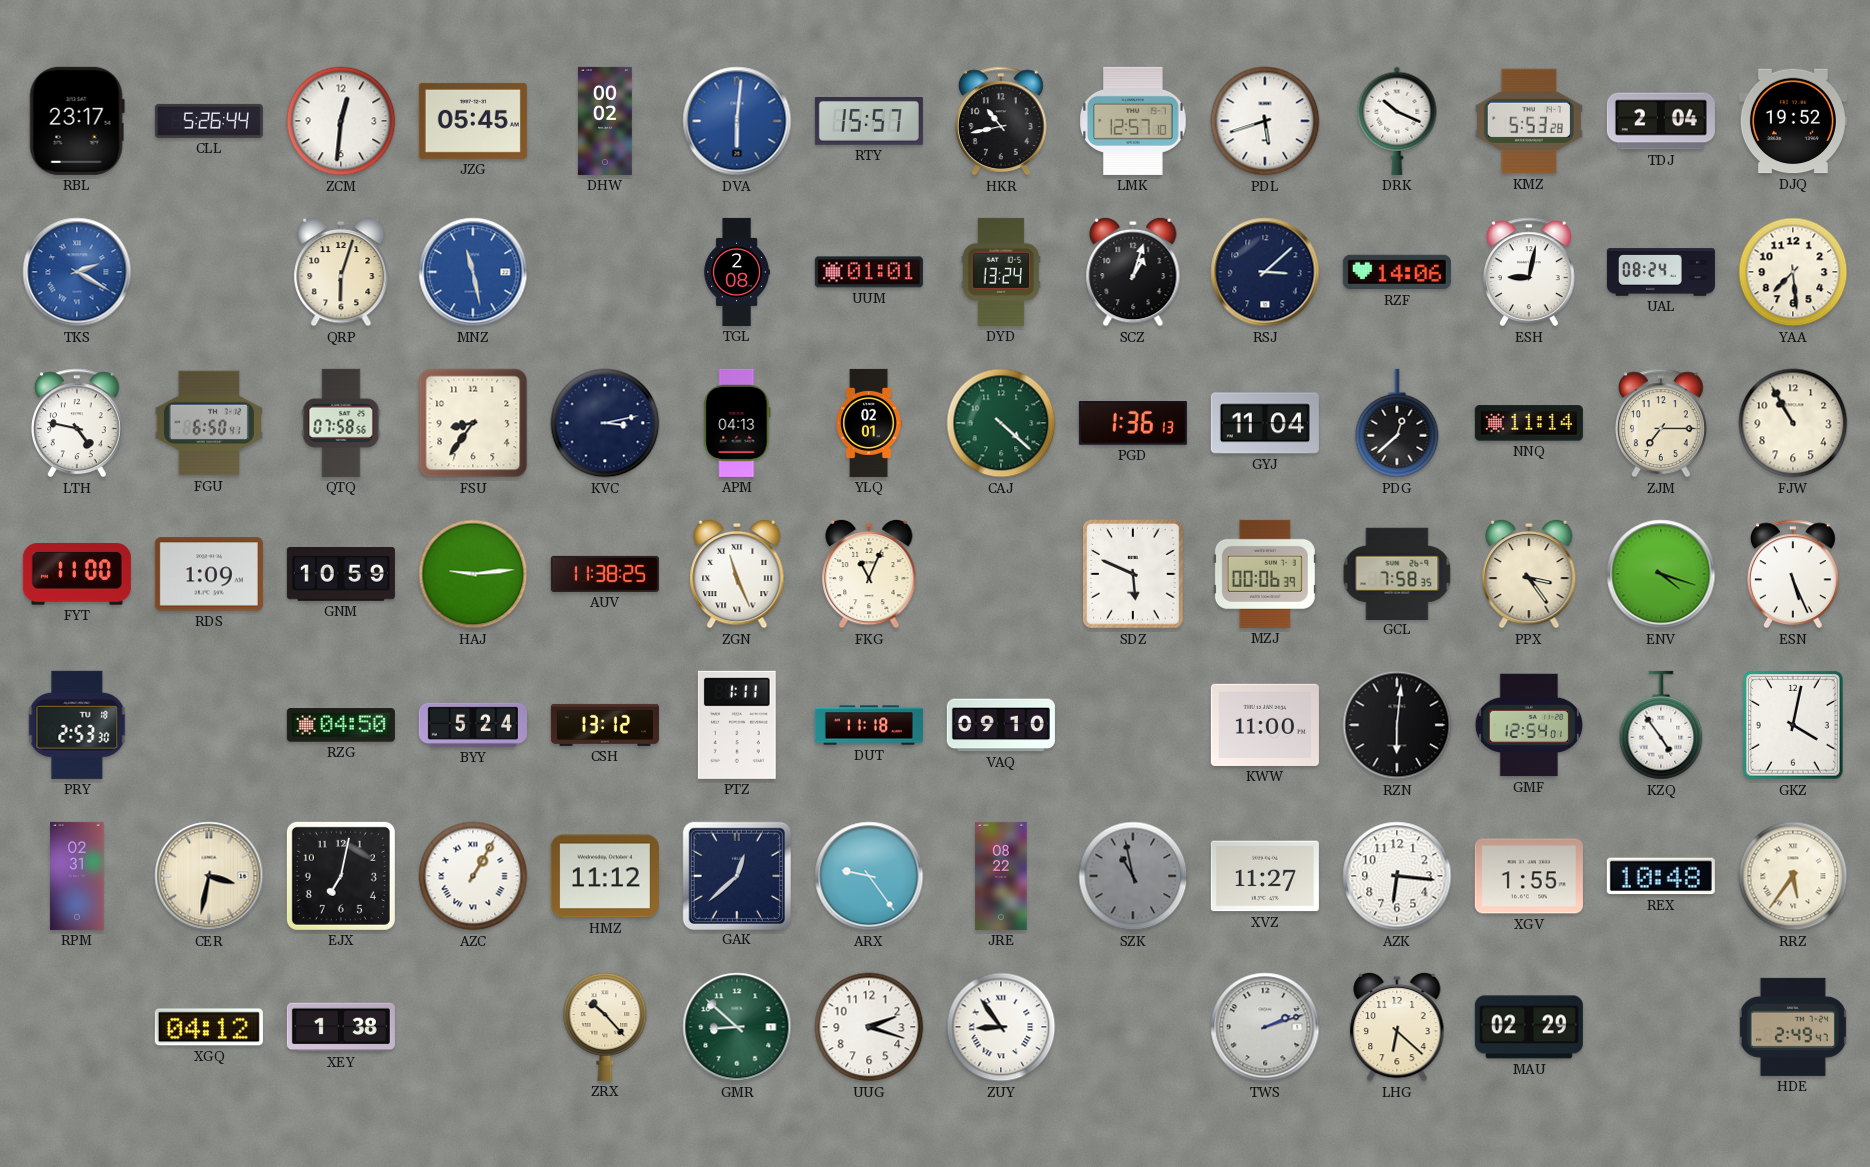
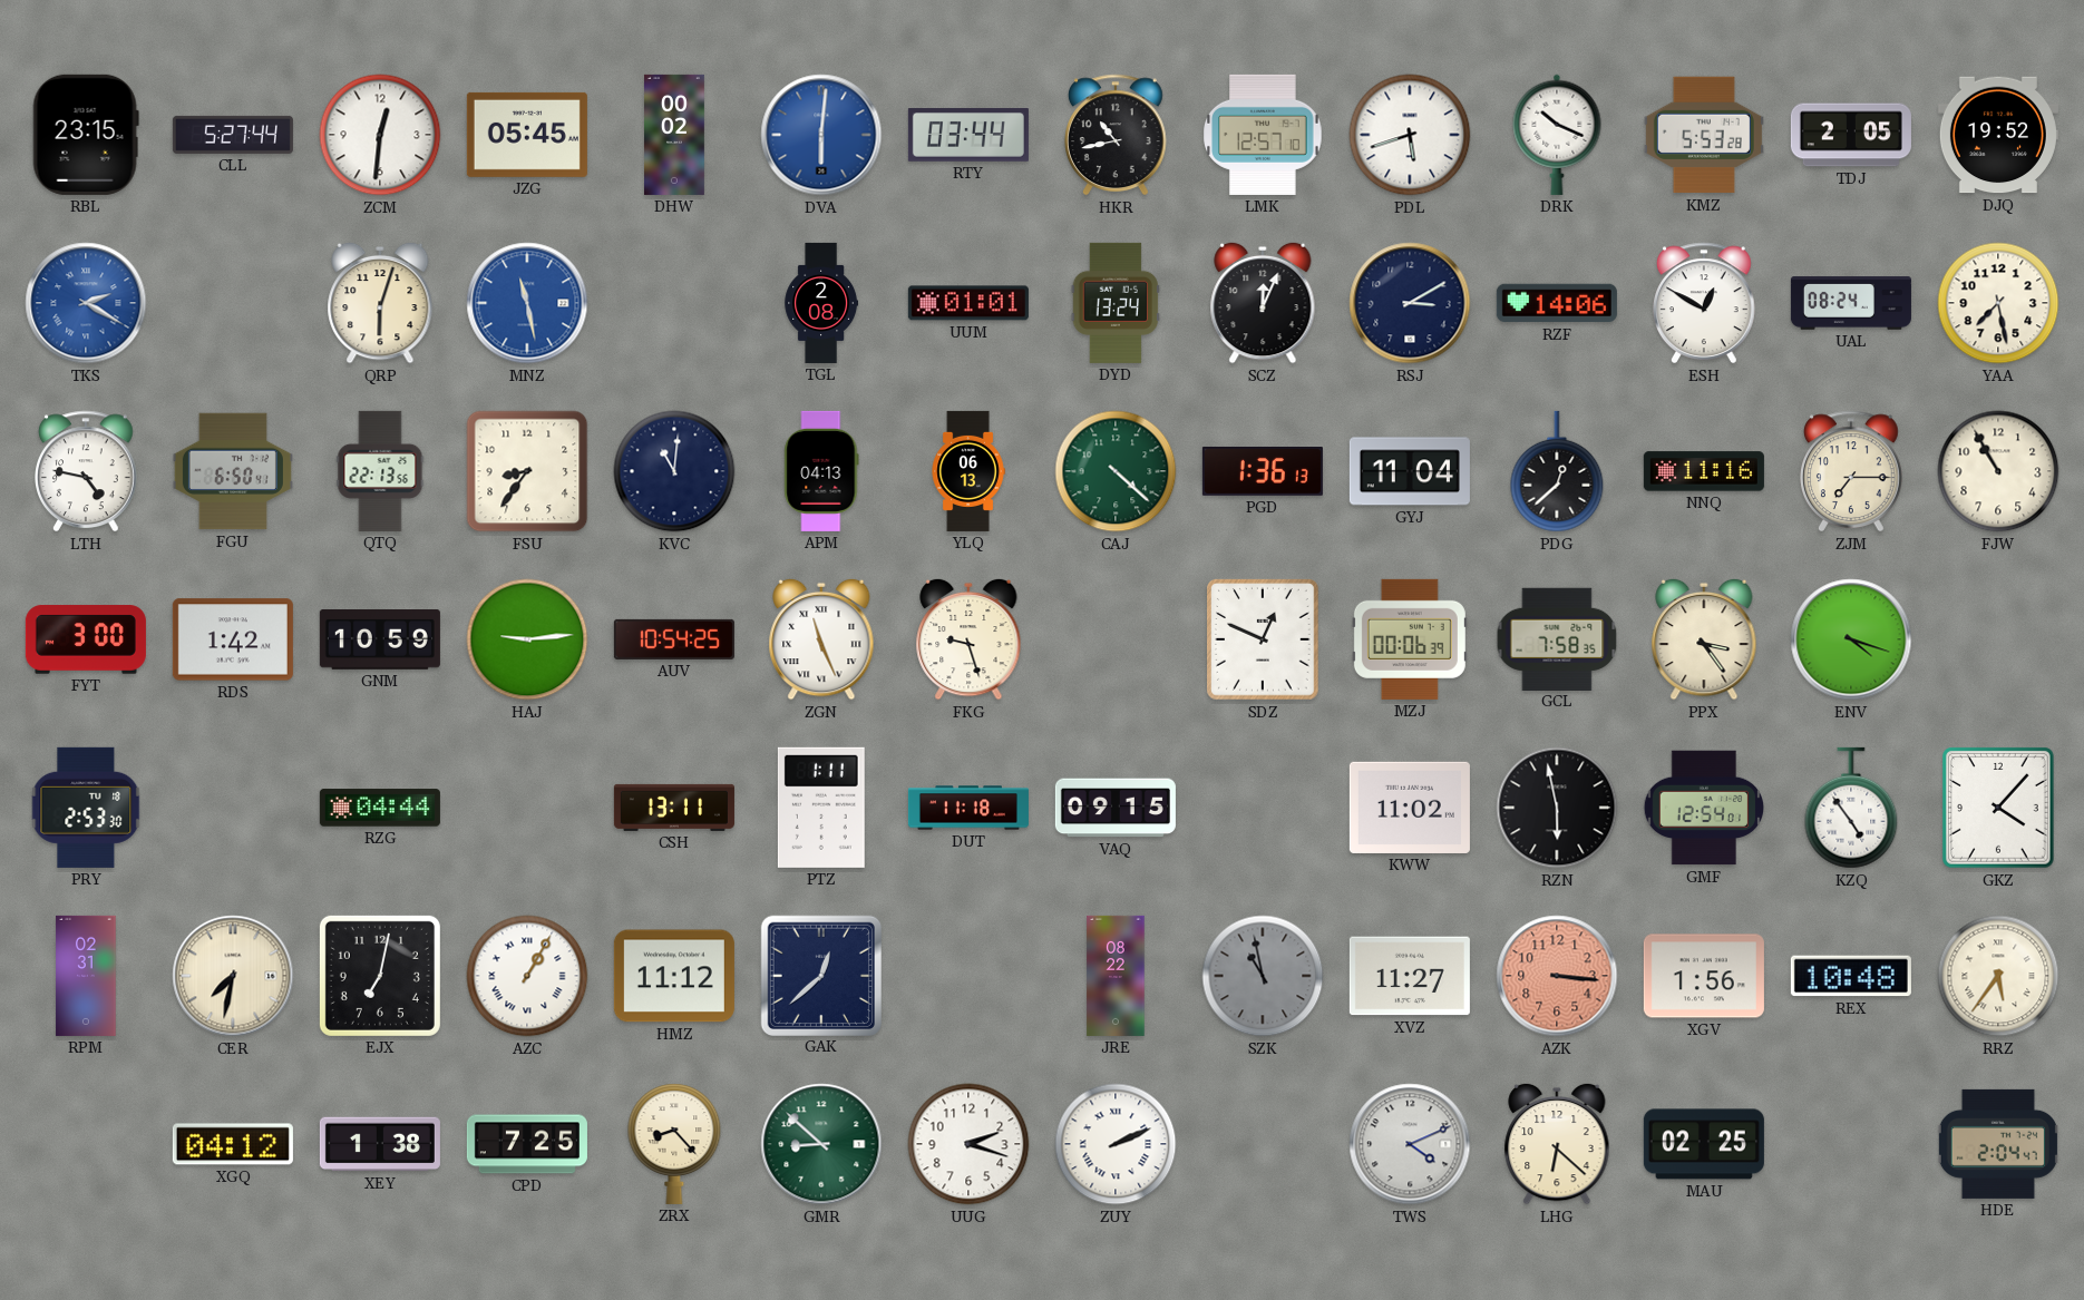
RBL: 23:17 -> 23:15
CLL: 5:26 -> 5:27
RTY: 15:57 -> 03:44
TDJ: 2:04 -> 2:05
SCZ: 1:03 -> 12:04
RSJ: 3:08 -> 3:10
ESH: 9:02 -> 12:50
YAA: 7:29 -> 7:28
QTQ: 07:58 -> 22:13
KVC: 3:13 -> 11:01
YLQ: 02:01 -> 06:13
NNQ: 11:14 -> 11:16
FYT: 11:00 -> 3:00
RDS: 1:09 -> 1:42
AUV: 11:38 -> 10:54
FKG: 11:04 -> 9:27
SDZ: 5:49 -> 12:49
ESN: 5:26 -> none
RZG: 04:50 -> 04:44
BYY: 5:24 -> none
CSH: 13:12 -> 13:11
VAQ: 09:10 -> 09:15
KWW: 11:00 -> 11:02
RZN: 6:01 -> 5:58
GKZ: 4:02 -> 4:07
CER: 3:32 -> 7:32
ARX: 9:24 -> none
AZK: 6:16 -> 3:16
AZK dial: white -> salmon
XGV: 1:55 -> 1:56
CPD: none -> 7:25
ZRX: 10:23 -> 8:23
ZUY: 8:54 -> 2:11
TWS: 2:12 -> 4:11
MAU: 02:29 -> 02:25
HDE: 2:49 -> 2:04
